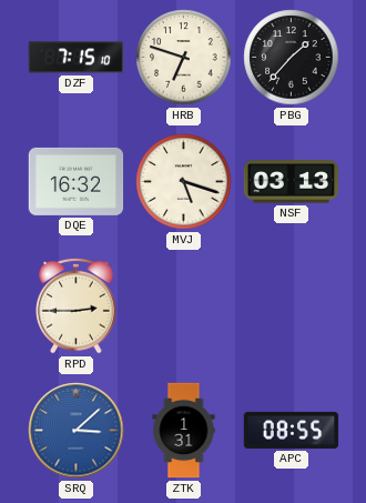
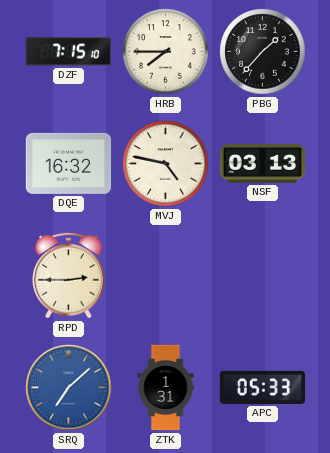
HRB: 6:48 -> 7:45
MVJ: 5:18 -> 4:47
SRQ: 3:08 -> 7:08
APC: 08:55 -> 05:33
